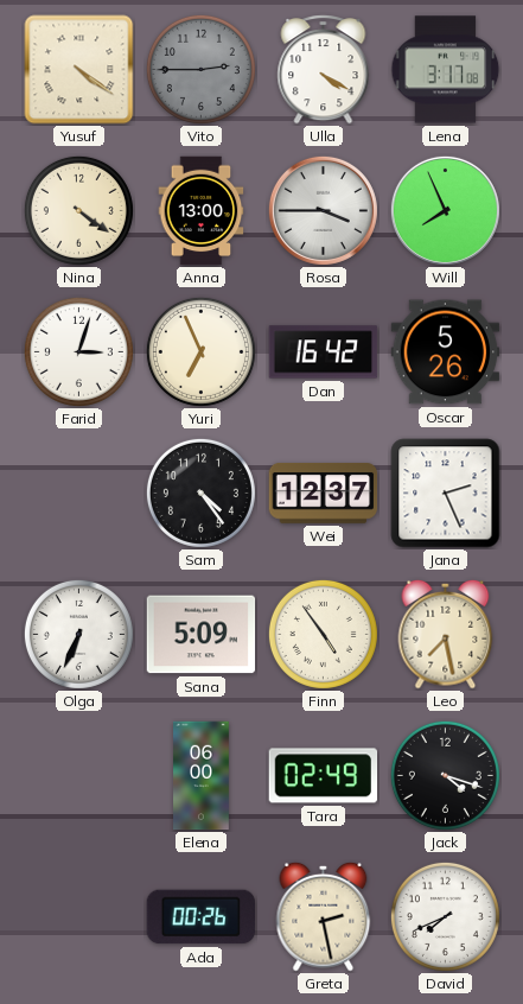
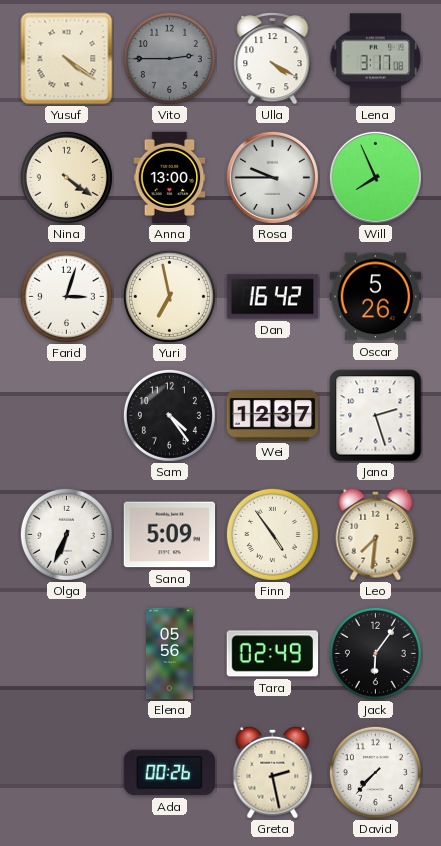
Rosa: 3:45 -> 9:45
Yuri: 6:56 -> 6:58
Jana: 2:26 -> 2:27
Leo: 7:28 -> 7:31
Elena: 06:00 -> 05:56
Jack: 4:18 -> 6:06
David: 7:41 -> 7:37
